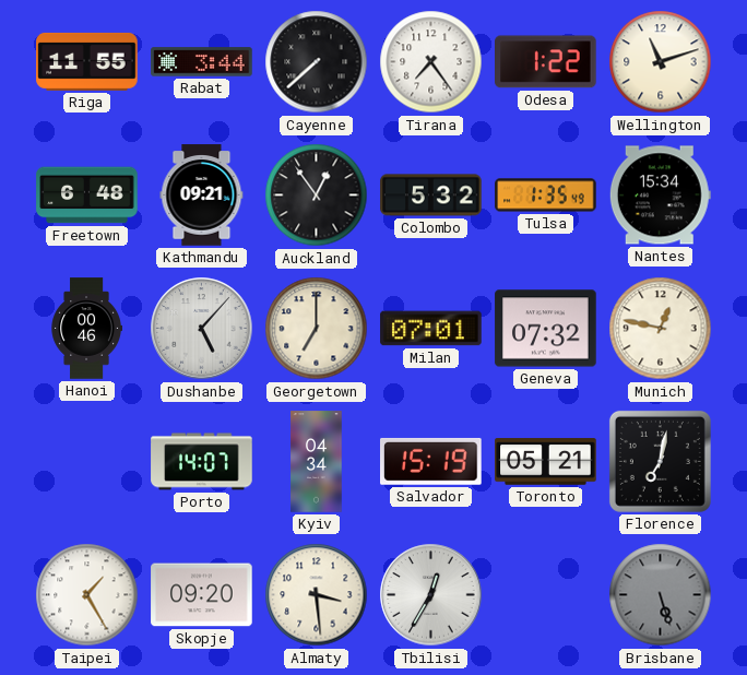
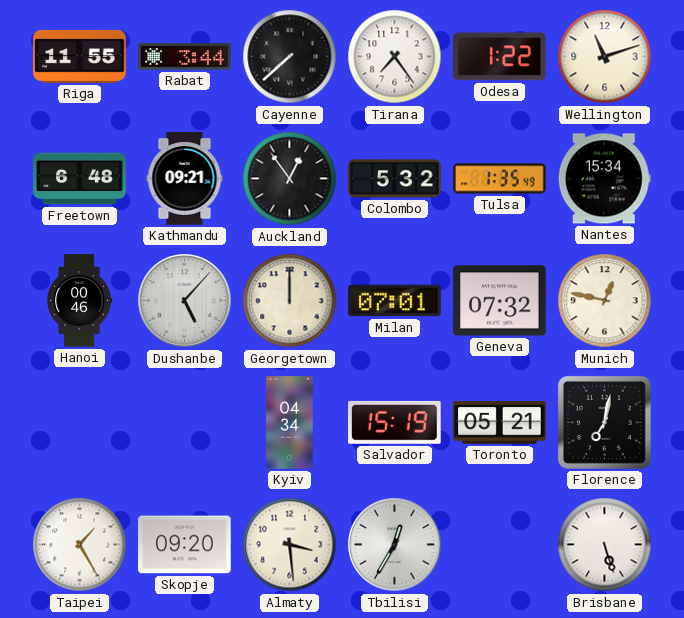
Georgetown: 7:00 -> 12:00
Porto: 14:07 -> none
Brisbane dial: grey -> white
